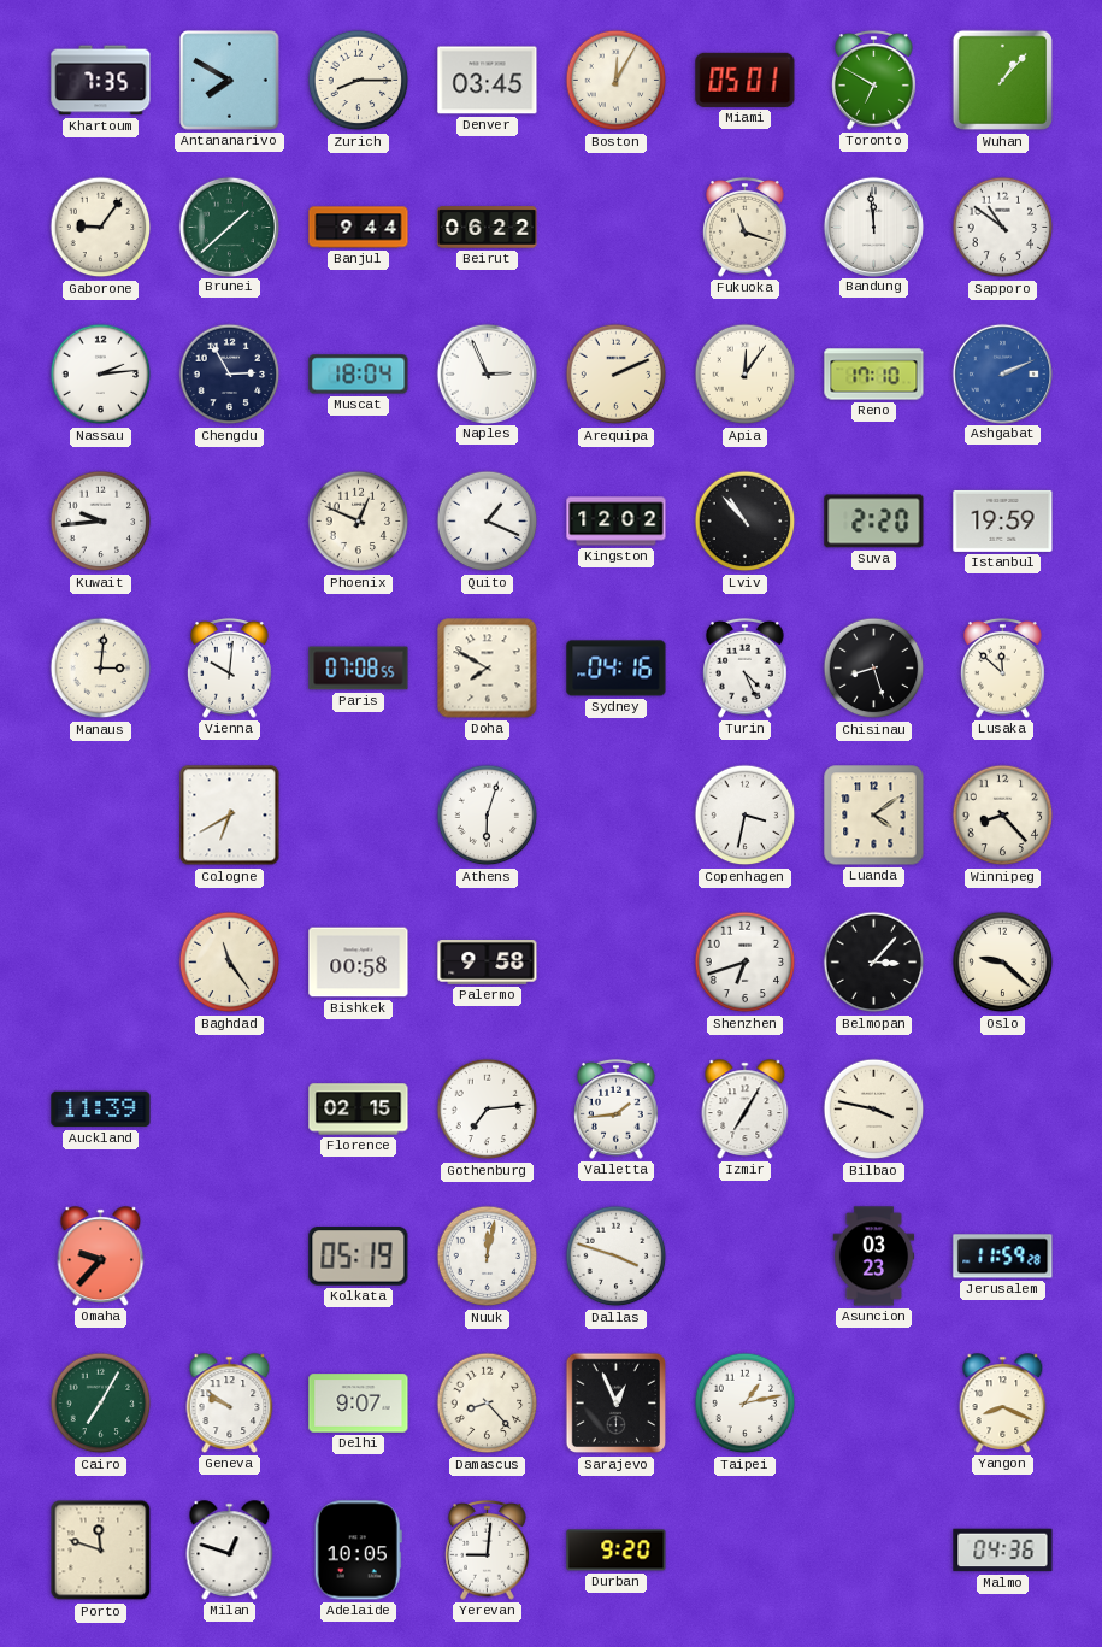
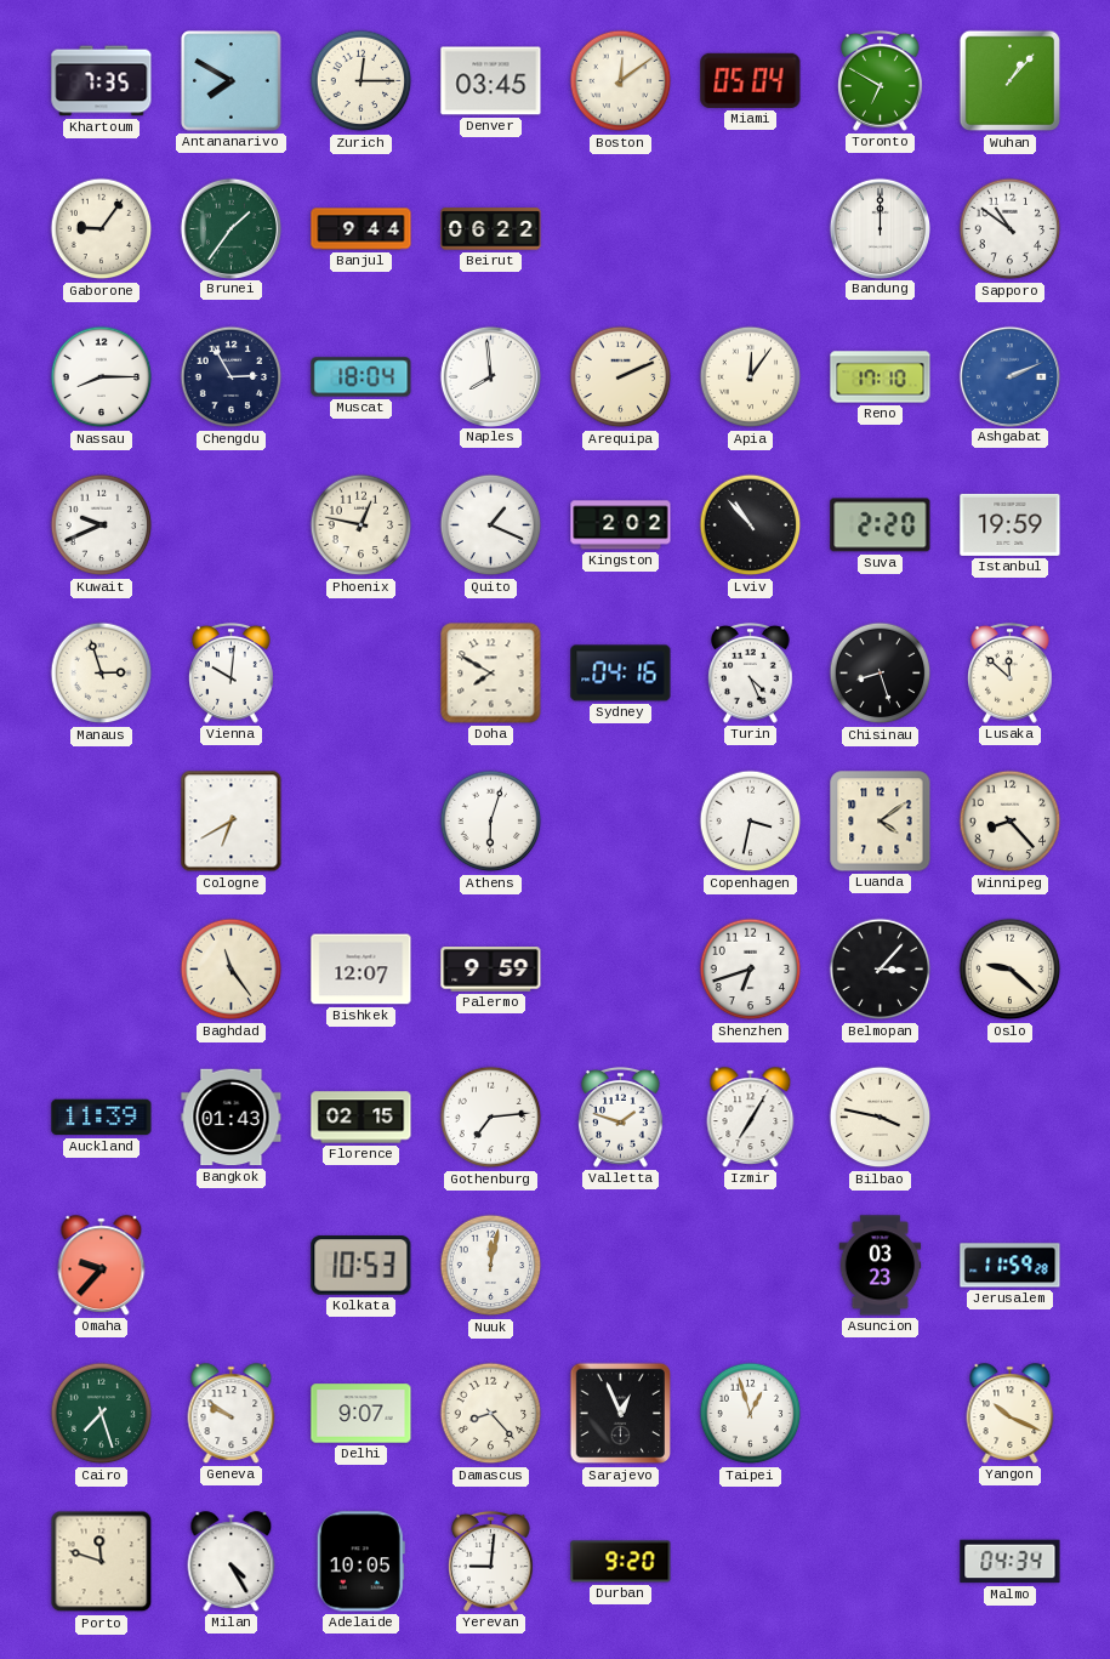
Zurich: 8:15 -> 12:15
Boston: 12:05 -> 12:09
Miami: 05:01 -> 05:04
Brunei: 1:38 -> 1:36
Fukuoka: 11:18 -> none
Bandung: 11:59 -> 12:00
Nassau: 2:14 -> 8:15
Naples: 2:56 -> 7:59
Kuwait: 9:44 -> 9:41
Phoenix: 12:49 -> 12:47
Kingston: 12:02 -> 2:02
Manaus: 3:01 -> 2:57
Paris: 07:08 -> none
Bishkek: 00:58 -> 12:07
Palermo: 9:58 -> 9:59
Bangkok: none -> 01:43
Valletta: 1:44 -> 1:48
Kolkata: 05:19 -> 10:53
Dallas: 3:48 -> none
Cairo: 7:05 -> 7:27
Taipei: 1:13 -> 12:57
Yangon: 8:19 -> 10:19
Milan: 12:48 -> 4:25
Malmo: 04:36 -> 04:34
